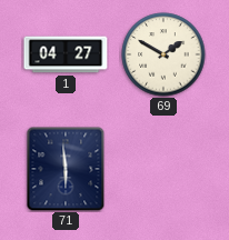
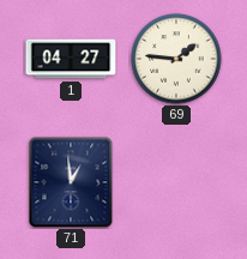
69: 1:50 -> 1:46
71: 5:59 -> 12:59
